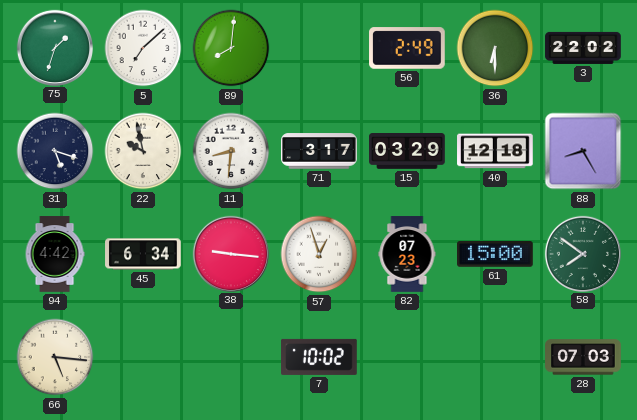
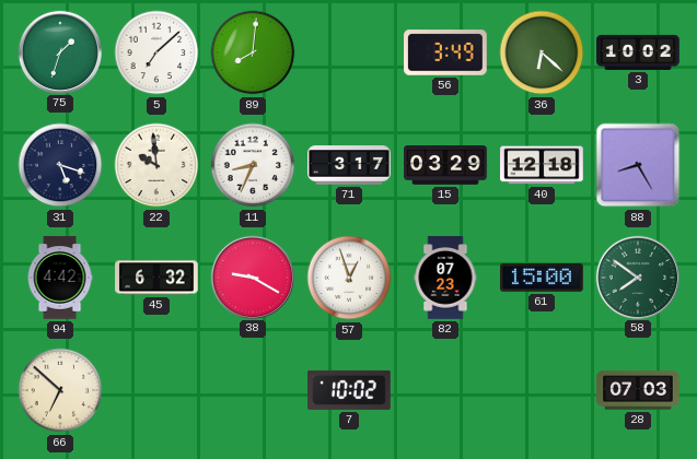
56: 2:49 -> 3:49
36: 6:30 -> 6:22
3: 22:02 -> 10:02
22: 9:58 -> 9:59
11: 8:31 -> 8:34
45: 6:34 -> 6:32
38: 9:16 -> 9:20
66: 5:16 -> 6:52
